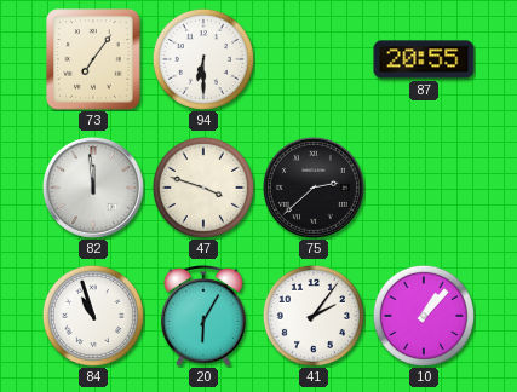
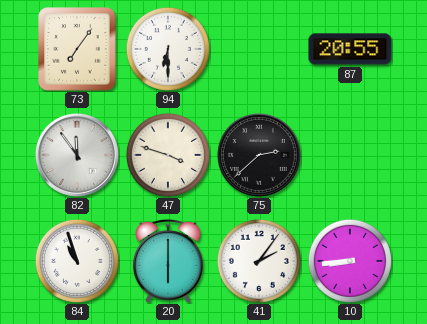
82: 11:59 -> 11:54
20: 6:05 -> 6:00
10: 1:07 -> 8:44
